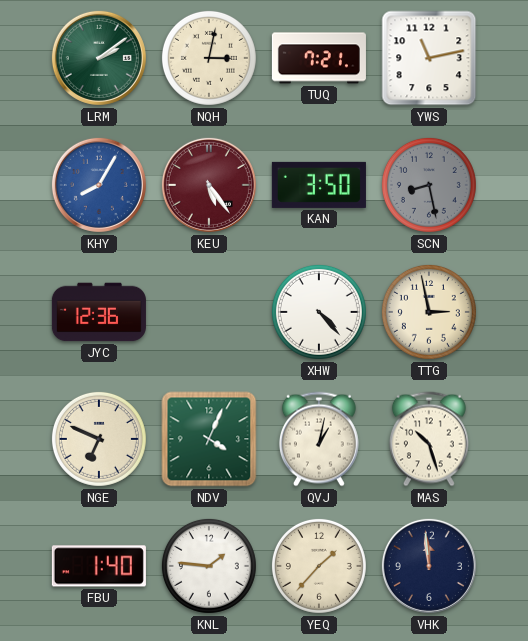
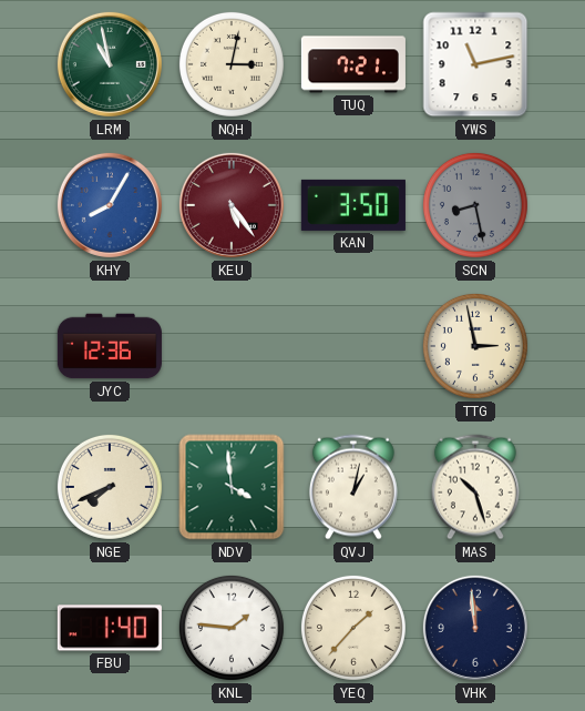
LRM: 2:09 -> 10:58
XHW: 4:23 -> none
NGE: 6:49 -> 7:41
NDV: 4:04 -> 3:59
